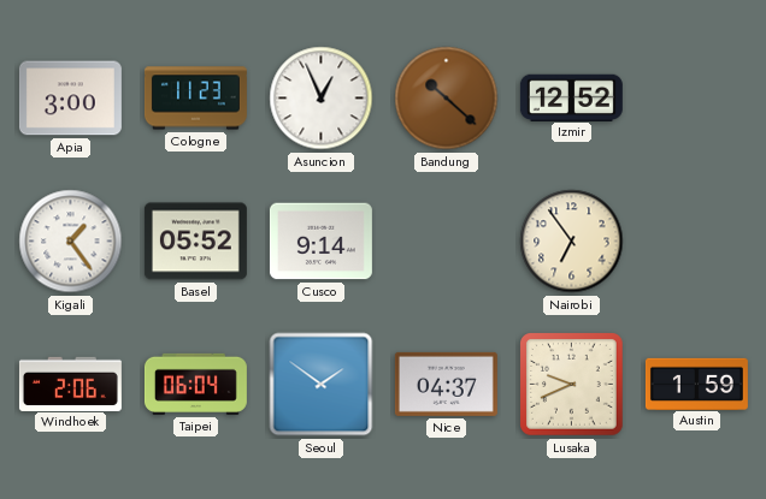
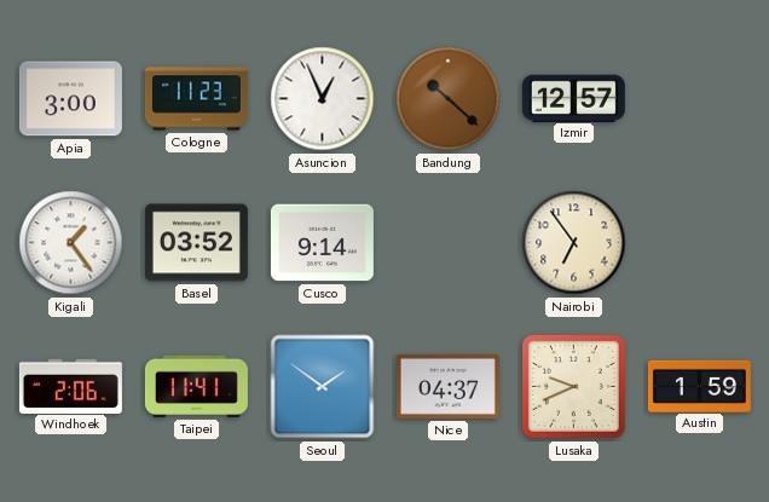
Izmir: 12:52 -> 12:57
Basel: 05:52 -> 03:52
Taipei: 06:04 -> 11:41
